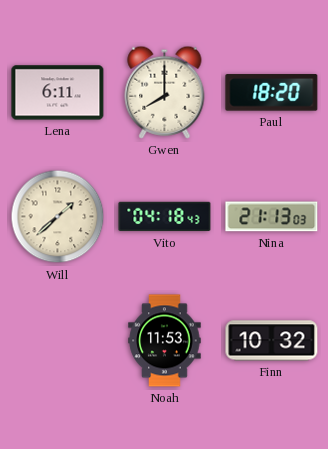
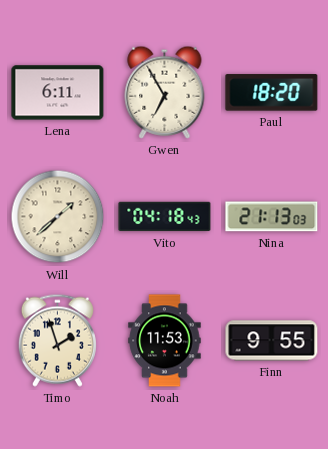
Gwen: 8:00 -> 6:55
Timo: none -> 1:57
Finn: 10:32 -> 9:55
